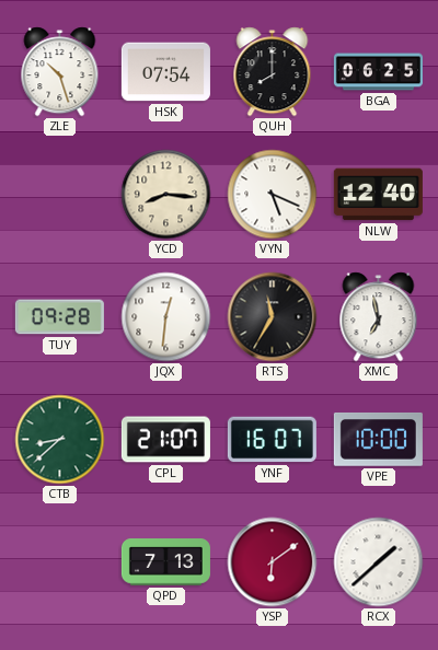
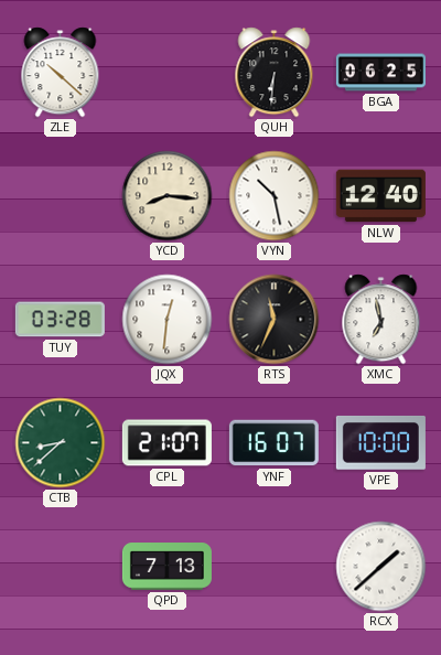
ZLE: 10:27 -> 10:22
HSK: 07:54 -> none
QUH: 8:00 -> 6:31
VYN: 5:19 -> 10:28
TUY: 09:28 -> 03:28
RTS: 11:35 -> 11:34
YSP: 6:09 -> none
